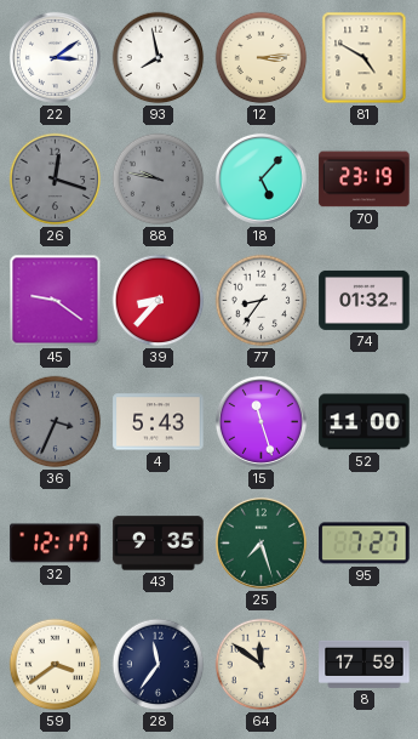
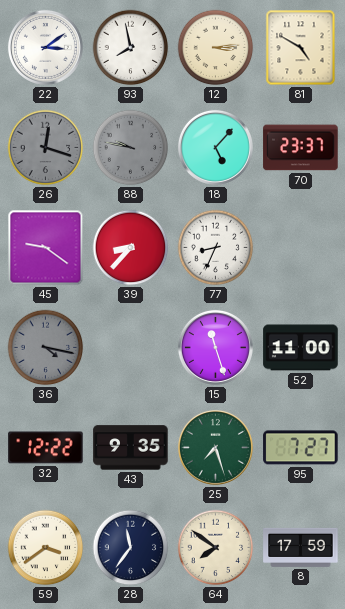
70: 23:19 -> 23:37
77: 8:36 -> 8:34
74: 01:32 -> none
36: 3:34 -> 4:17
4: 5:43 -> none
32: 12:17 -> 12:22
64: 11:51 -> 7:51
